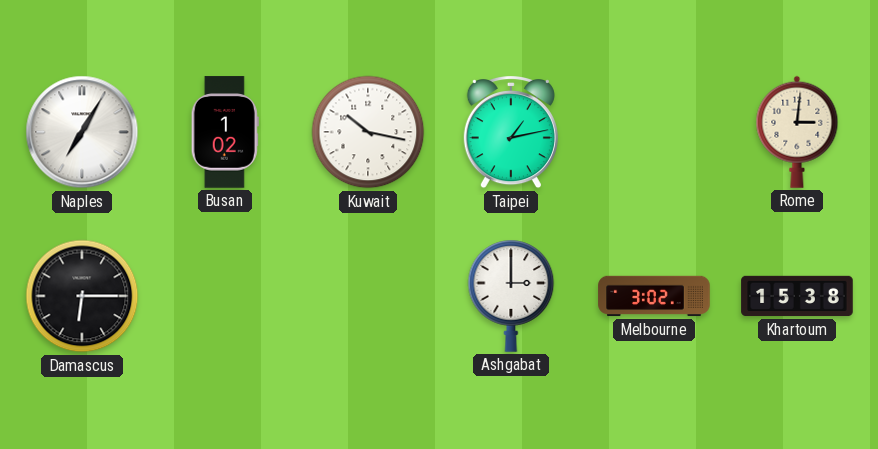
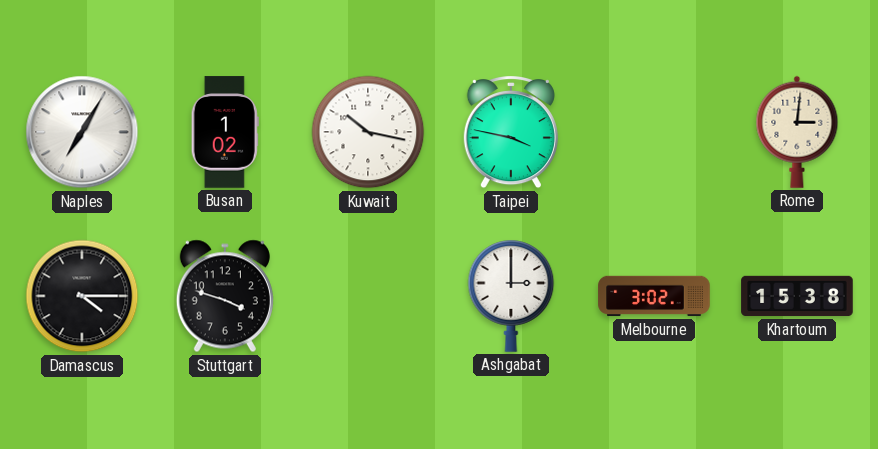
Taipei: 1:13 -> 3:47
Damascus: 6:15 -> 4:15
Stuttgart: none -> 3:48
